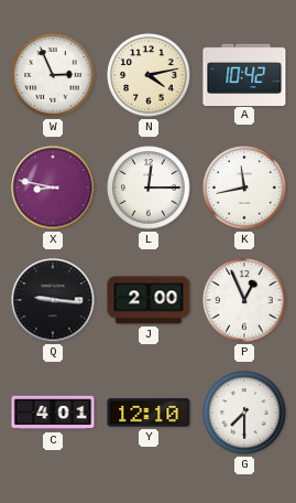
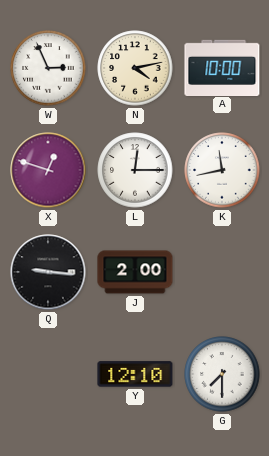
A: 10:42 -> 10:00
X: 8:47 -> 12:48
P: 12:56 -> none
C: 4:01 -> none
